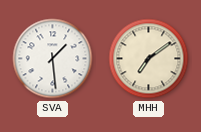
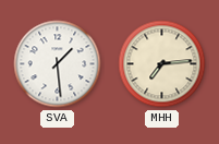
MHH: 7:09 -> 7:14
